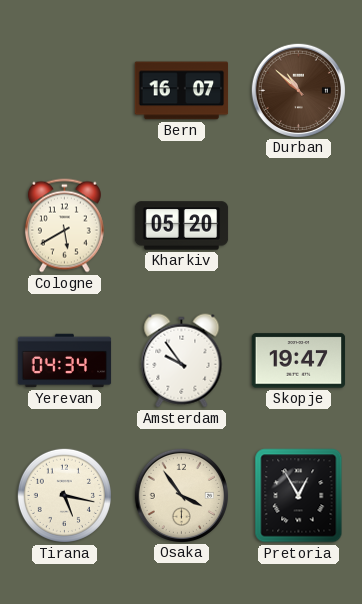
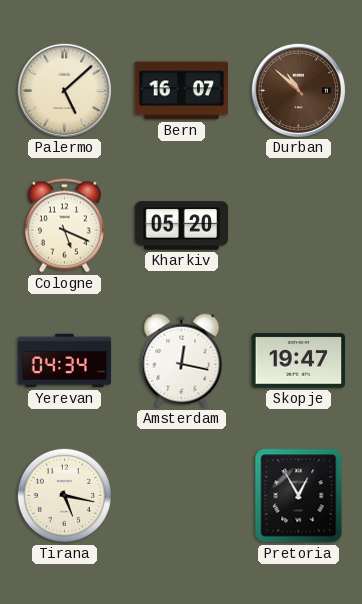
Palermo: none -> 5:08
Cologne: 5:40 -> 5:19
Amsterdam: 9:54 -> 12:17
Osaka: 3:54 -> none
